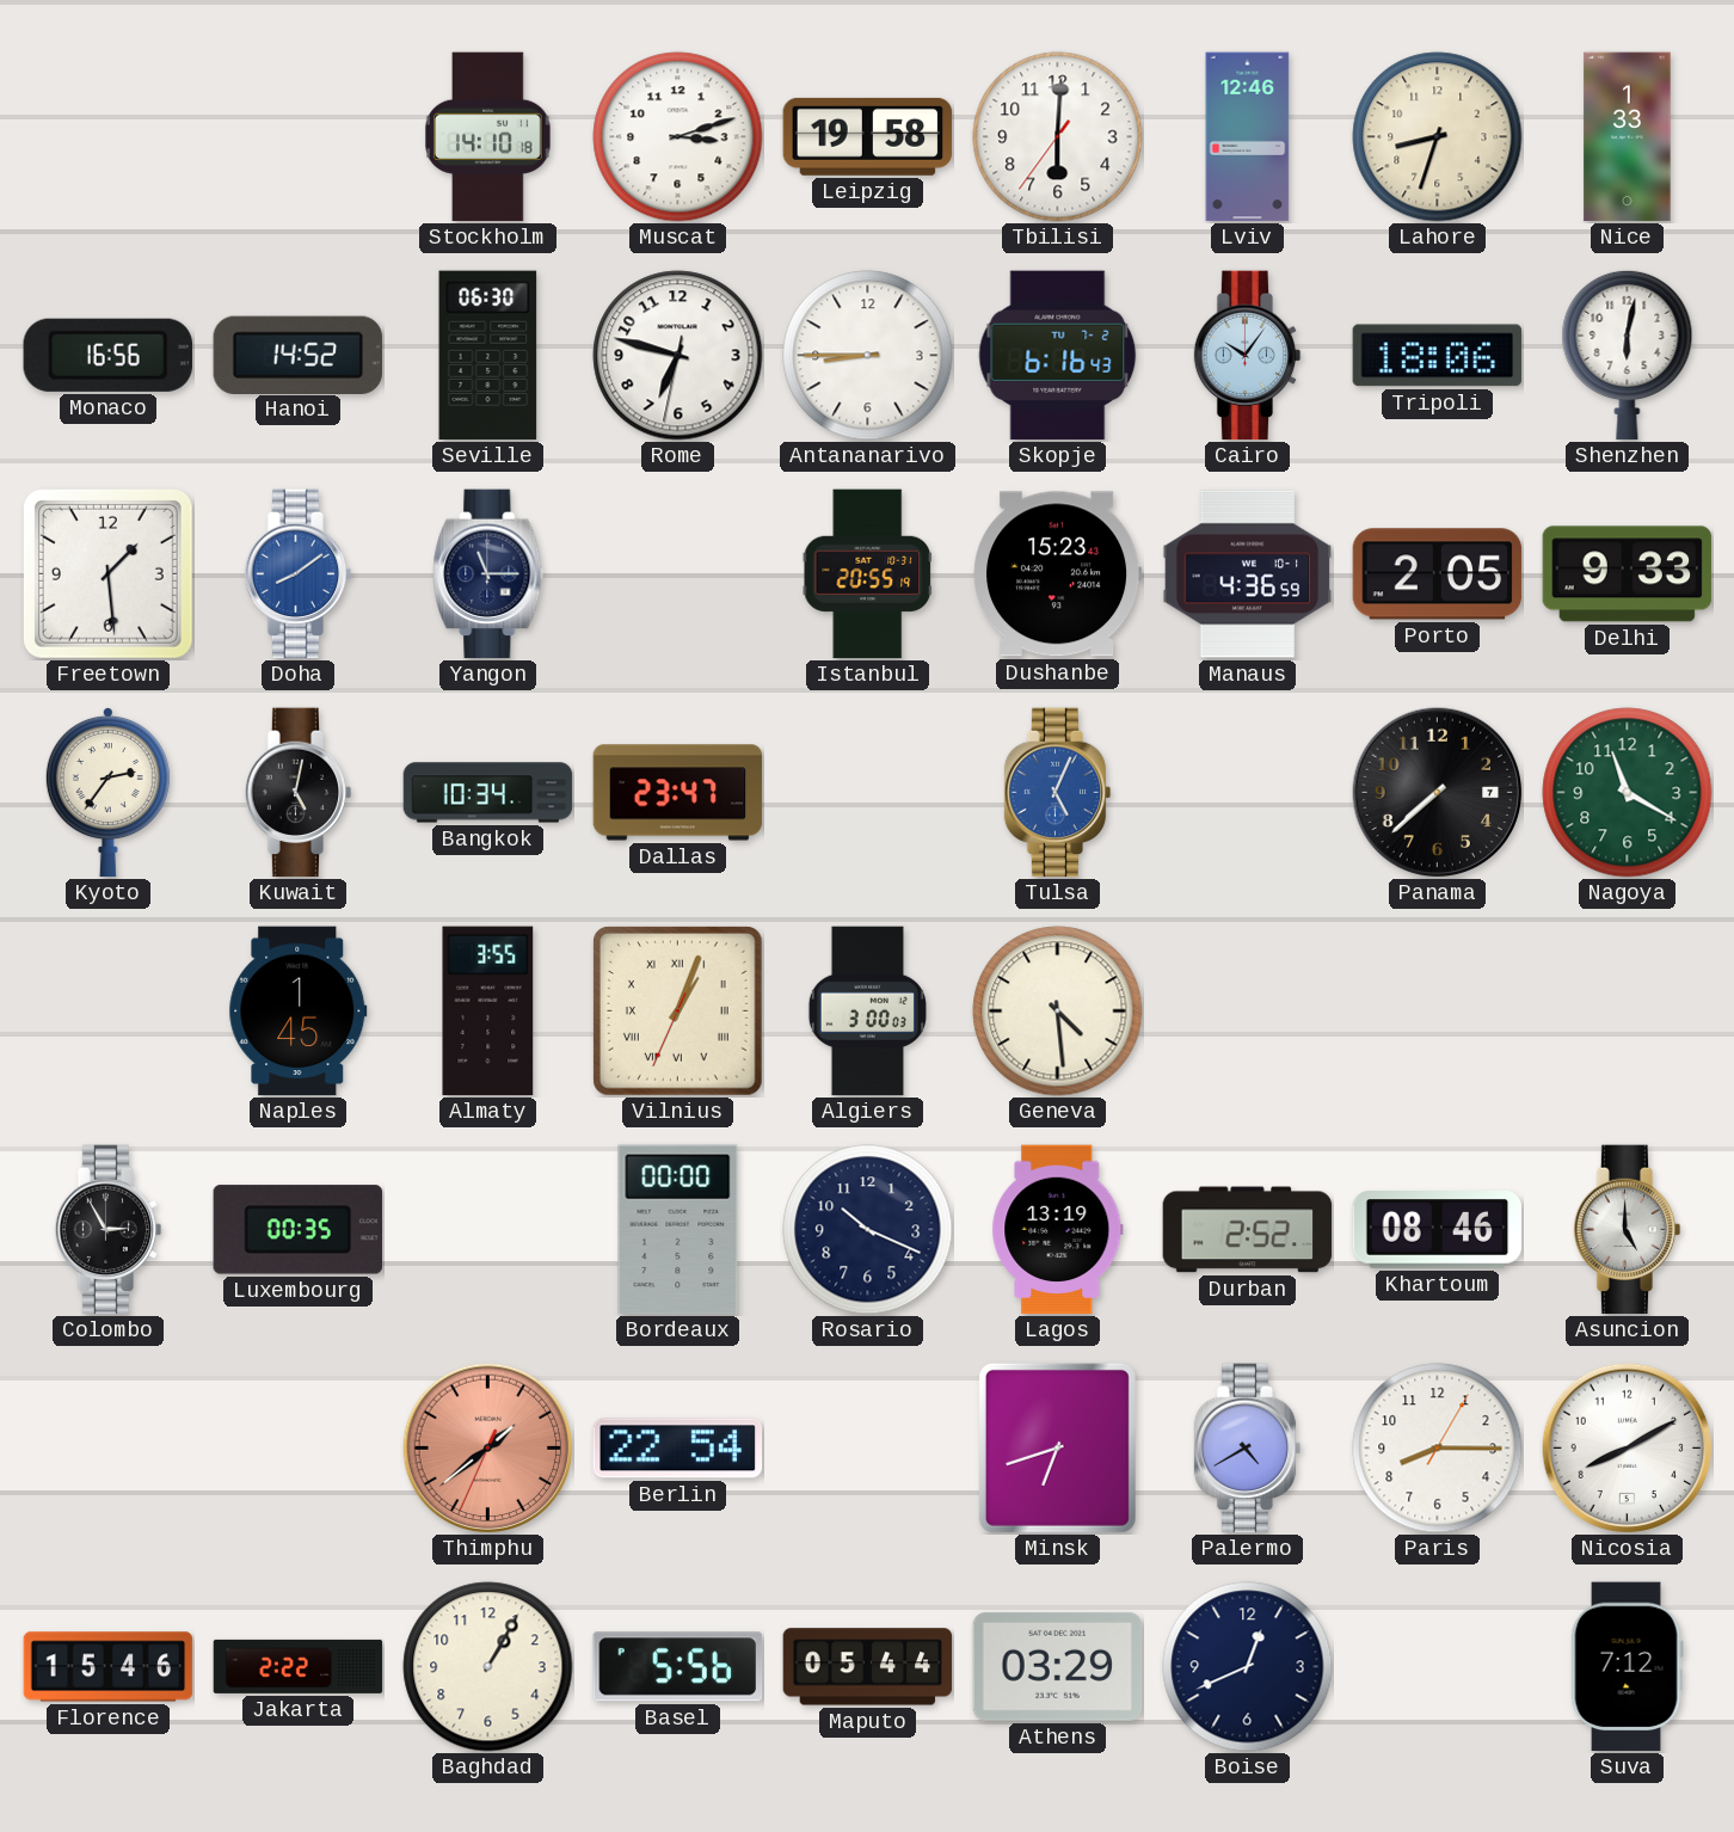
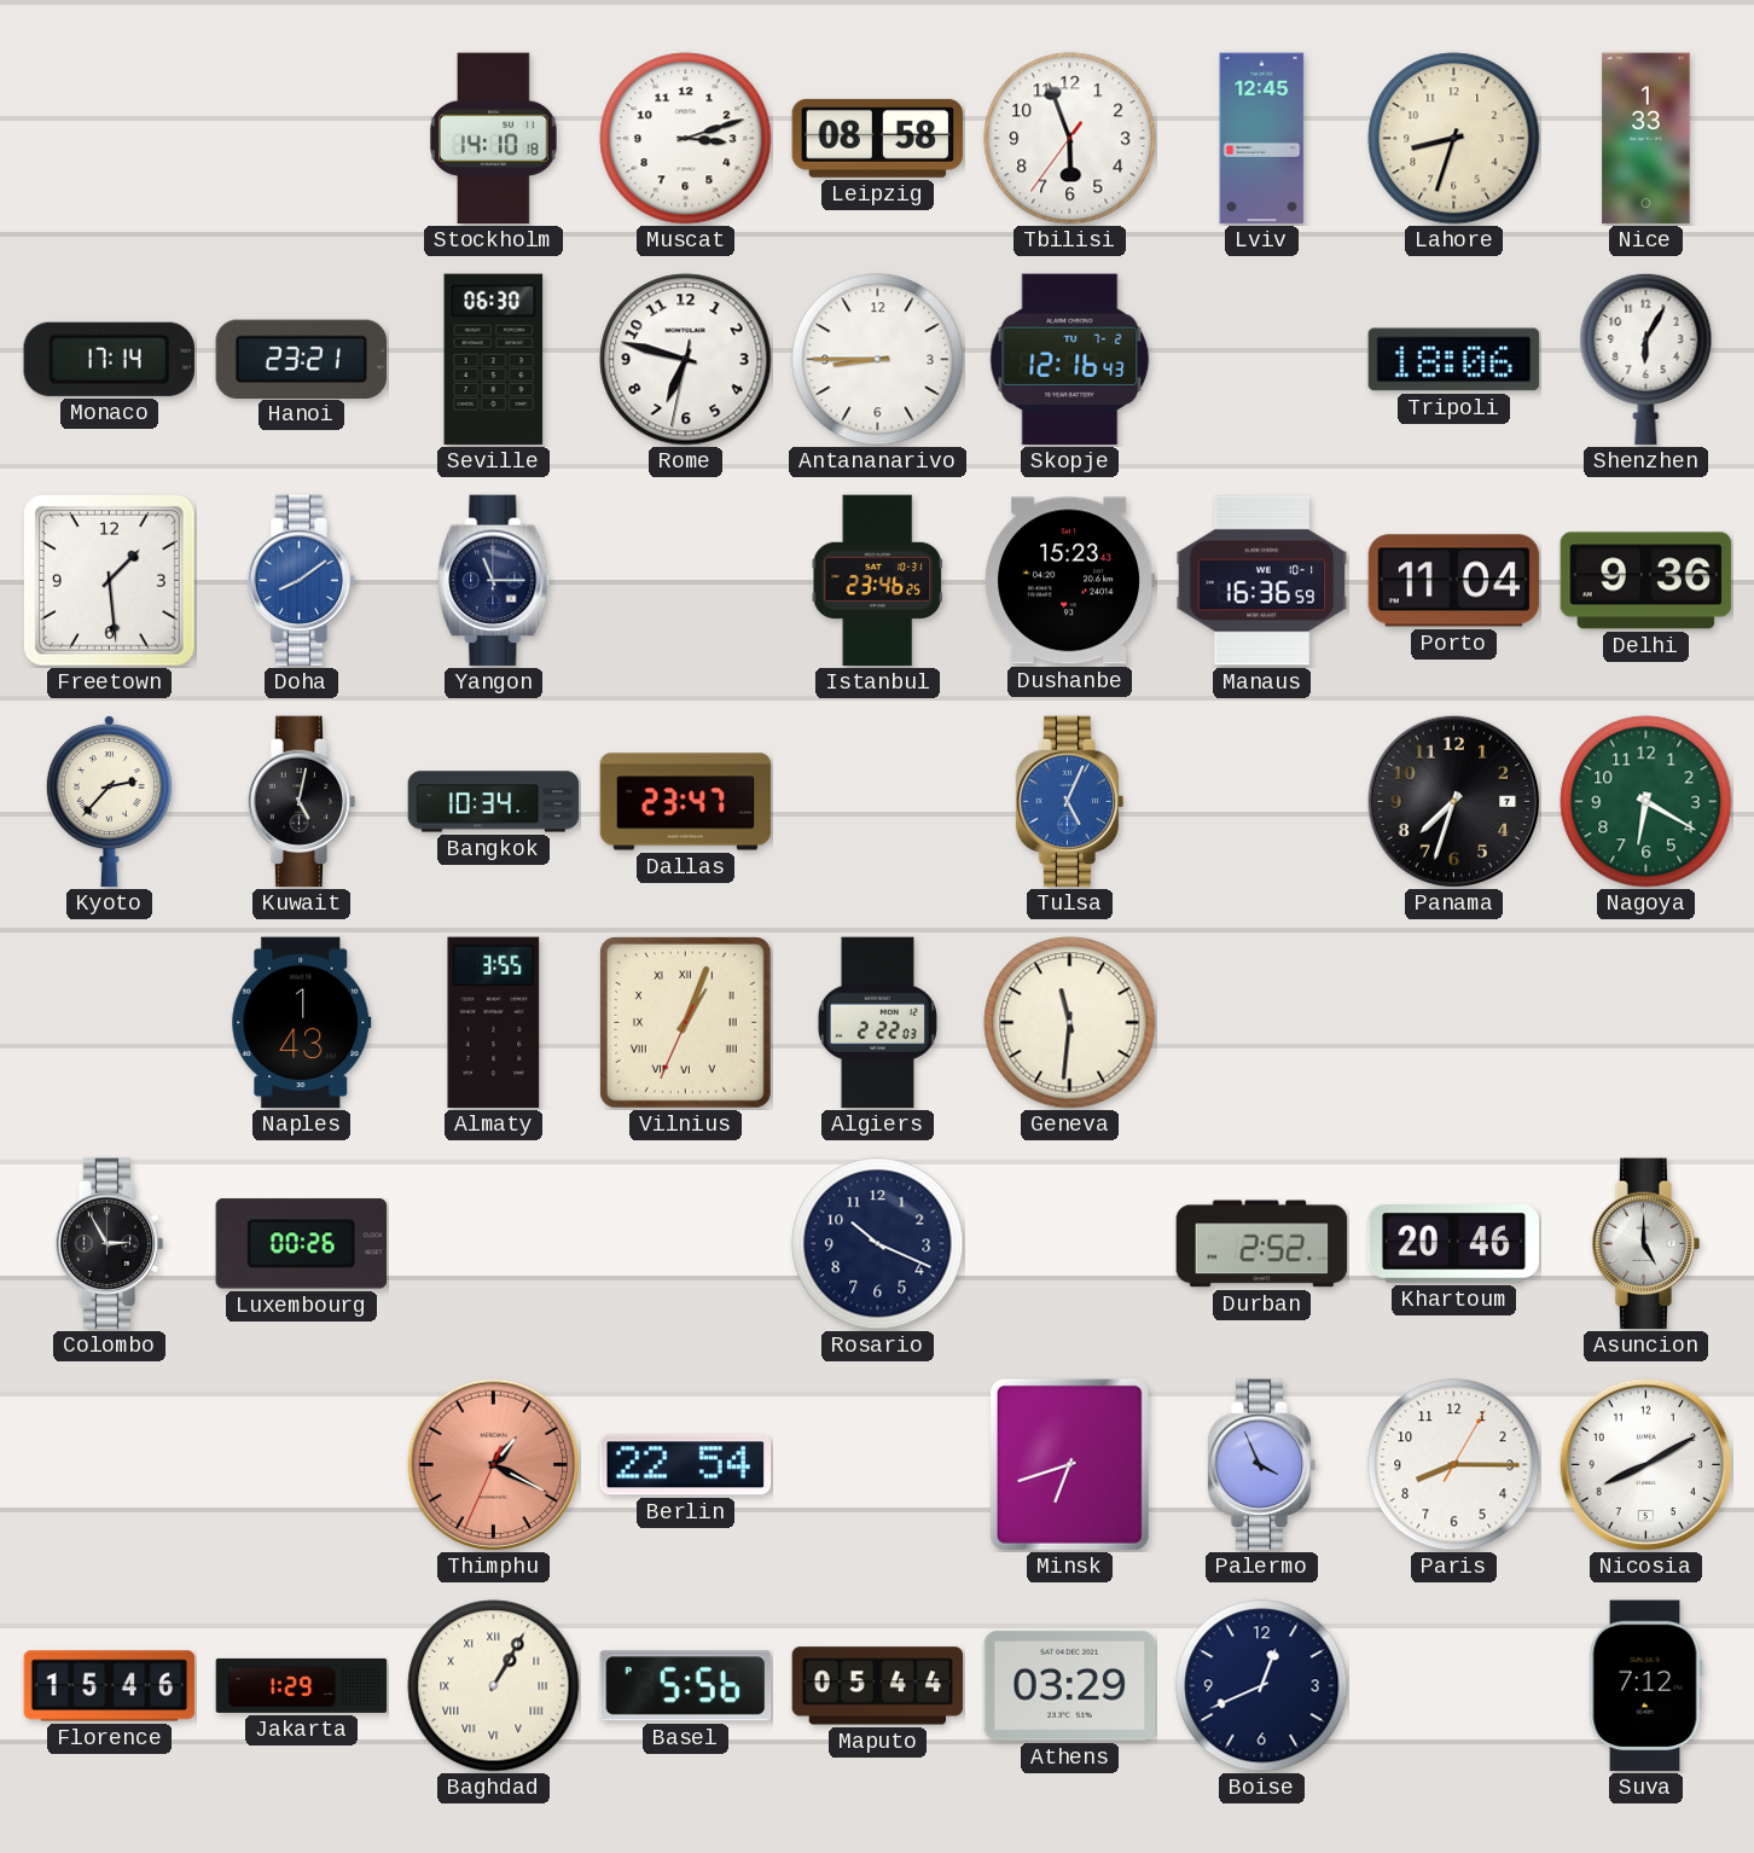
Leipzig: 19:58 -> 08:58
Tbilisi: 6:00 -> 5:56
Lviv: 12:46 -> 12:45
Monaco: 16:56 -> 17:14
Hanoi: 14:52 -> 23:21
Skopje: 6:16 -> 12:16
Cairo: 10:06 -> none
Shenzhen: 6:02 -> 6:05
Istanbul: 20:55 -> 23:46
Manaus: 4:36 -> 16:36
Porto: 2:05 -> 11:04
Delhi: 9:33 -> 9:36
Kyoto: 2:36 -> 2:37
Panama: 7:38 -> 7:33
Nagoya: 11:20 -> 6:20
Naples: 1:45 -> 1:43
Algiers: 3:00 -> 2:22
Geneva: 4:29 -> 11:31
Luxembourg: 00:35 -> 00:26
Bordeaux: 00:00 -> none
Lagos: 13:19 -> none
Khartoum: 08:46 -> 20:46
Thimphu: 1:38 -> 1:19
Palermo: 4:40 -> 3:56
Jakarta: 2:22 -> 1:29
Baghdad numerals: Arabic -> Roman
